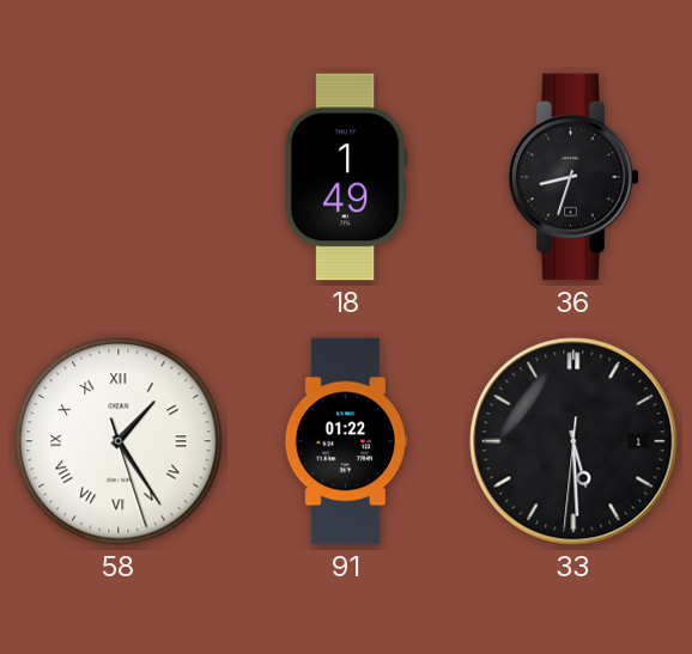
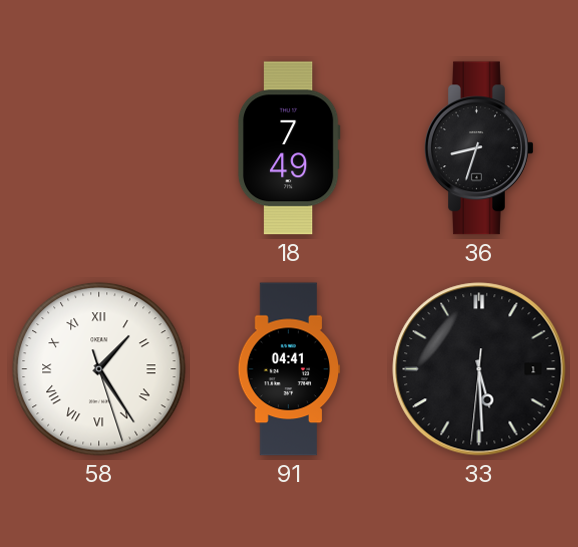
18: 1:49 -> 7:49
91: 01:22 -> 04:41
